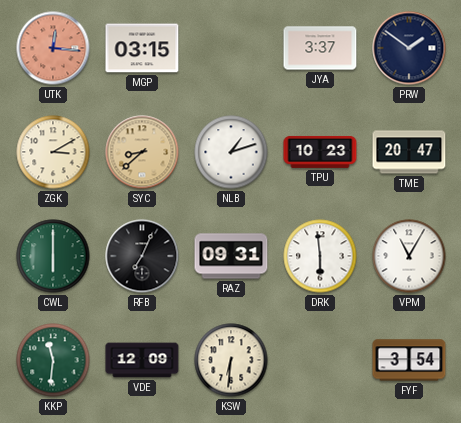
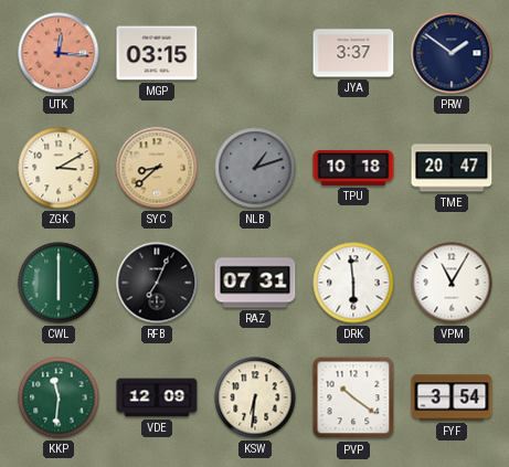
NLB dial: white -> grey
TPU: 10:23 -> 10:18
RAZ: 09:31 -> 07:31
PVP: none -> 10:21
